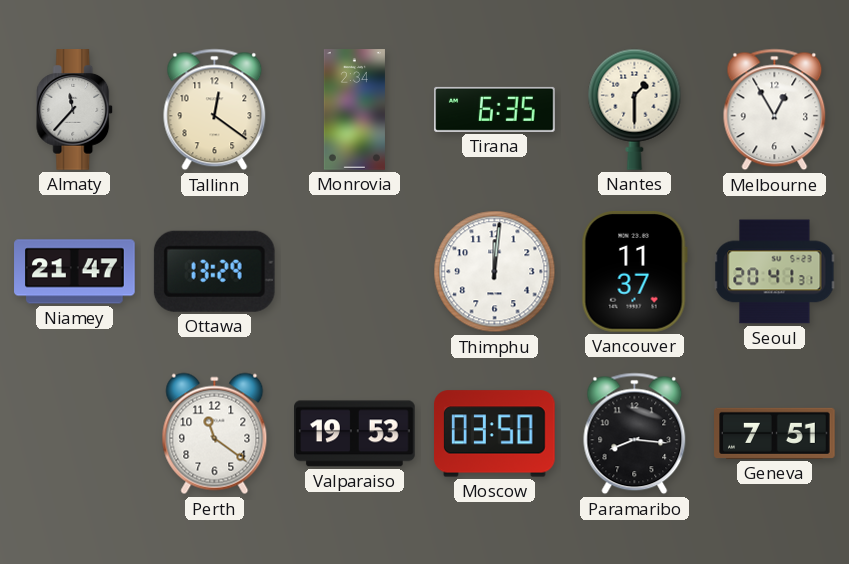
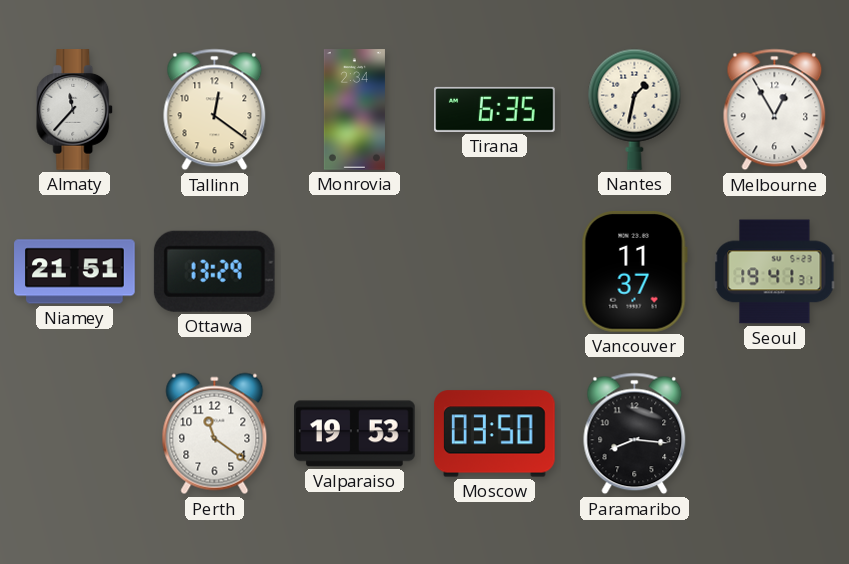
Nantes: 1:30 -> 1:32
Niamey: 21:47 -> 21:51
Thimphu: 12:01 -> none
Seoul: 20:41 -> 19:41
Geneva: 7:51 -> none
